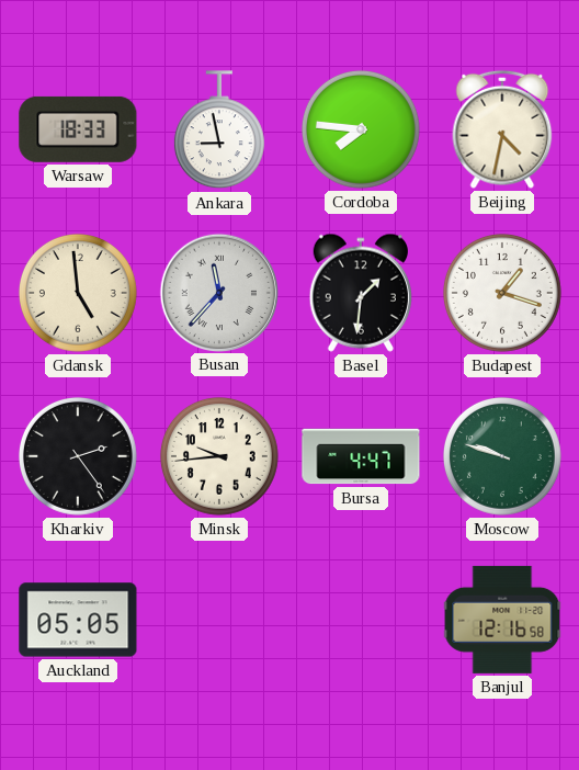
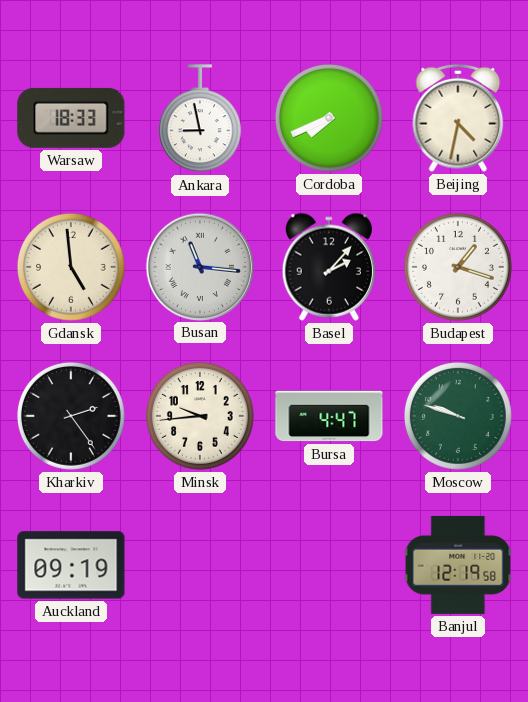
Cordoba: 7:46 -> 7:41
Busan: 11:37 -> 11:16
Basel: 1:31 -> 2:07
Auckland: 05:05 -> 09:19
Banjul: 12:16 -> 12:19
